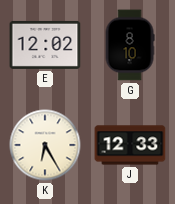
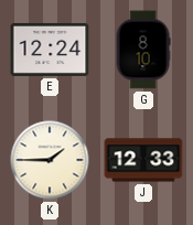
E: 12:02 -> 12:24
K: 6:25 -> 1:45
